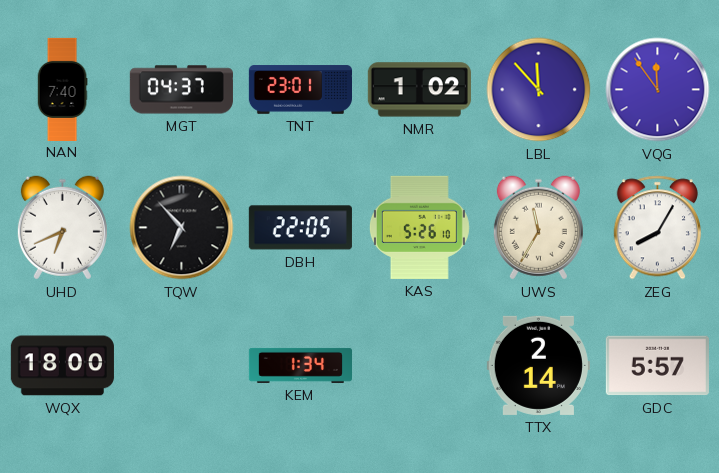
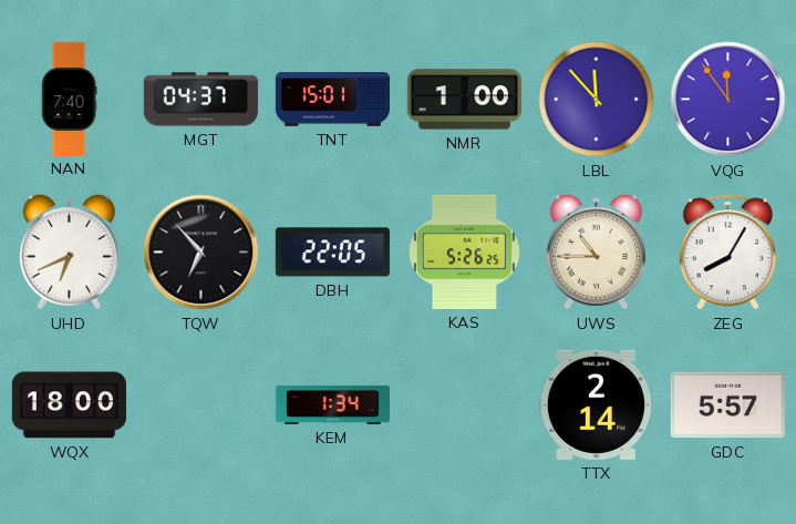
TNT: 23:01 -> 15:01
NMR: 1:02 -> 1:00
KAS: 5:26:10 -> 5:26:25
UWS: 11:35 -> 10:45
